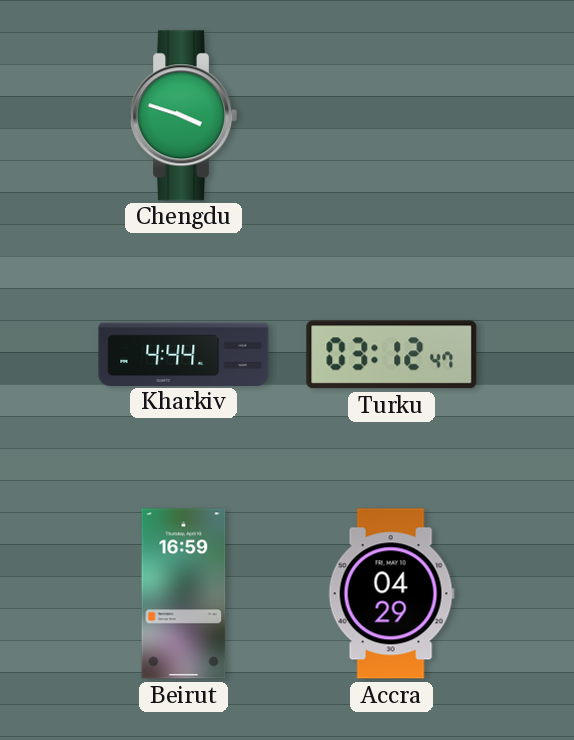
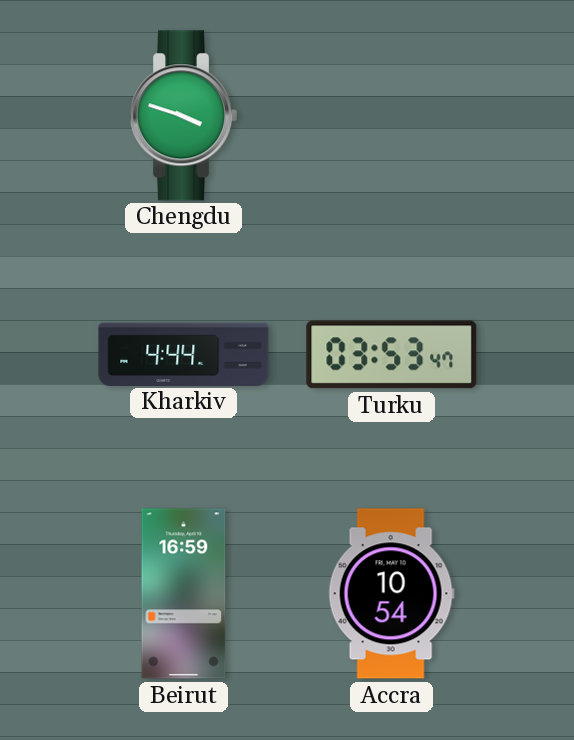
Turku: 03:12 -> 03:53
Accra: 04:29 -> 10:54
